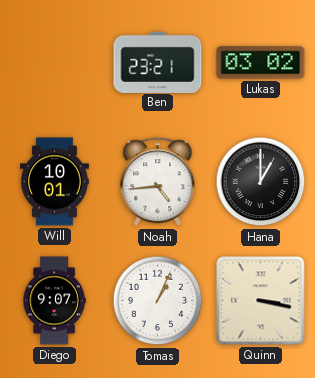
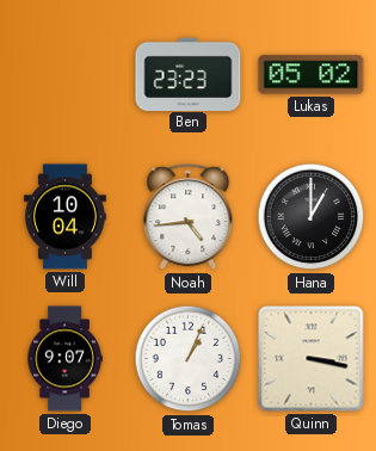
Ben: 23:21 -> 23:23
Lukas: 03:02 -> 05:02
Will: 10:01 -> 10:04
